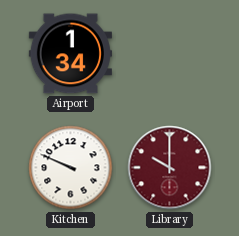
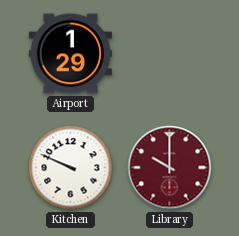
Airport: 1:34 -> 1:29
